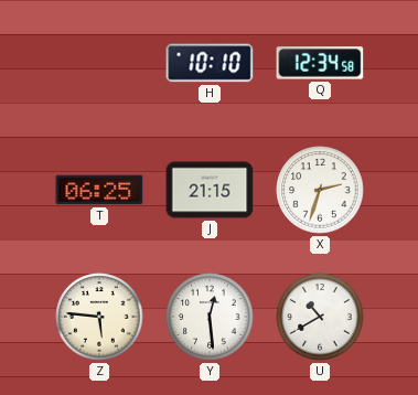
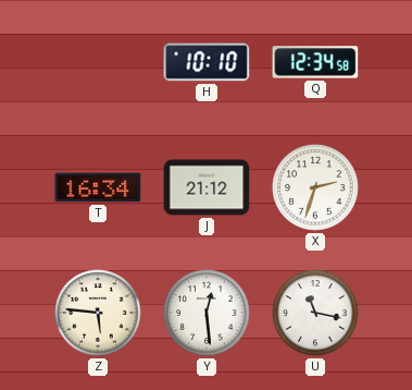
T: 06:25 -> 16:34
J: 21:15 -> 21:12
U: 10:40 -> 11:17
